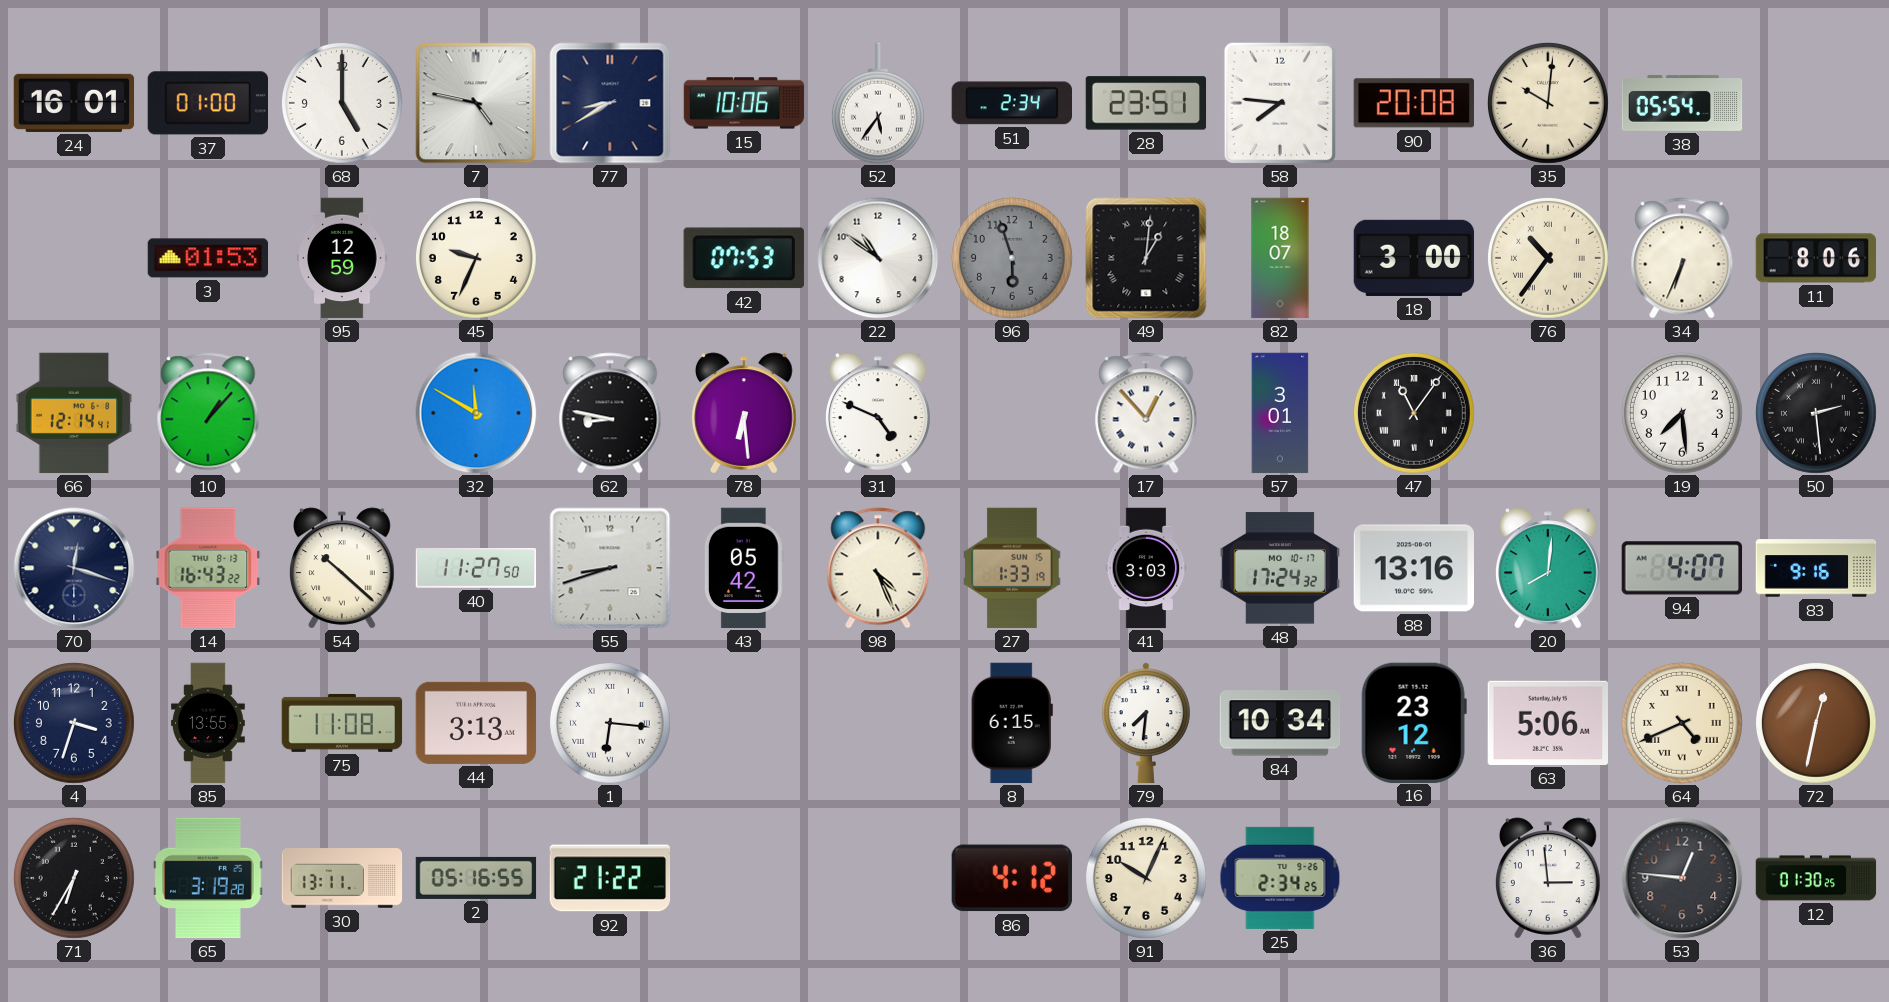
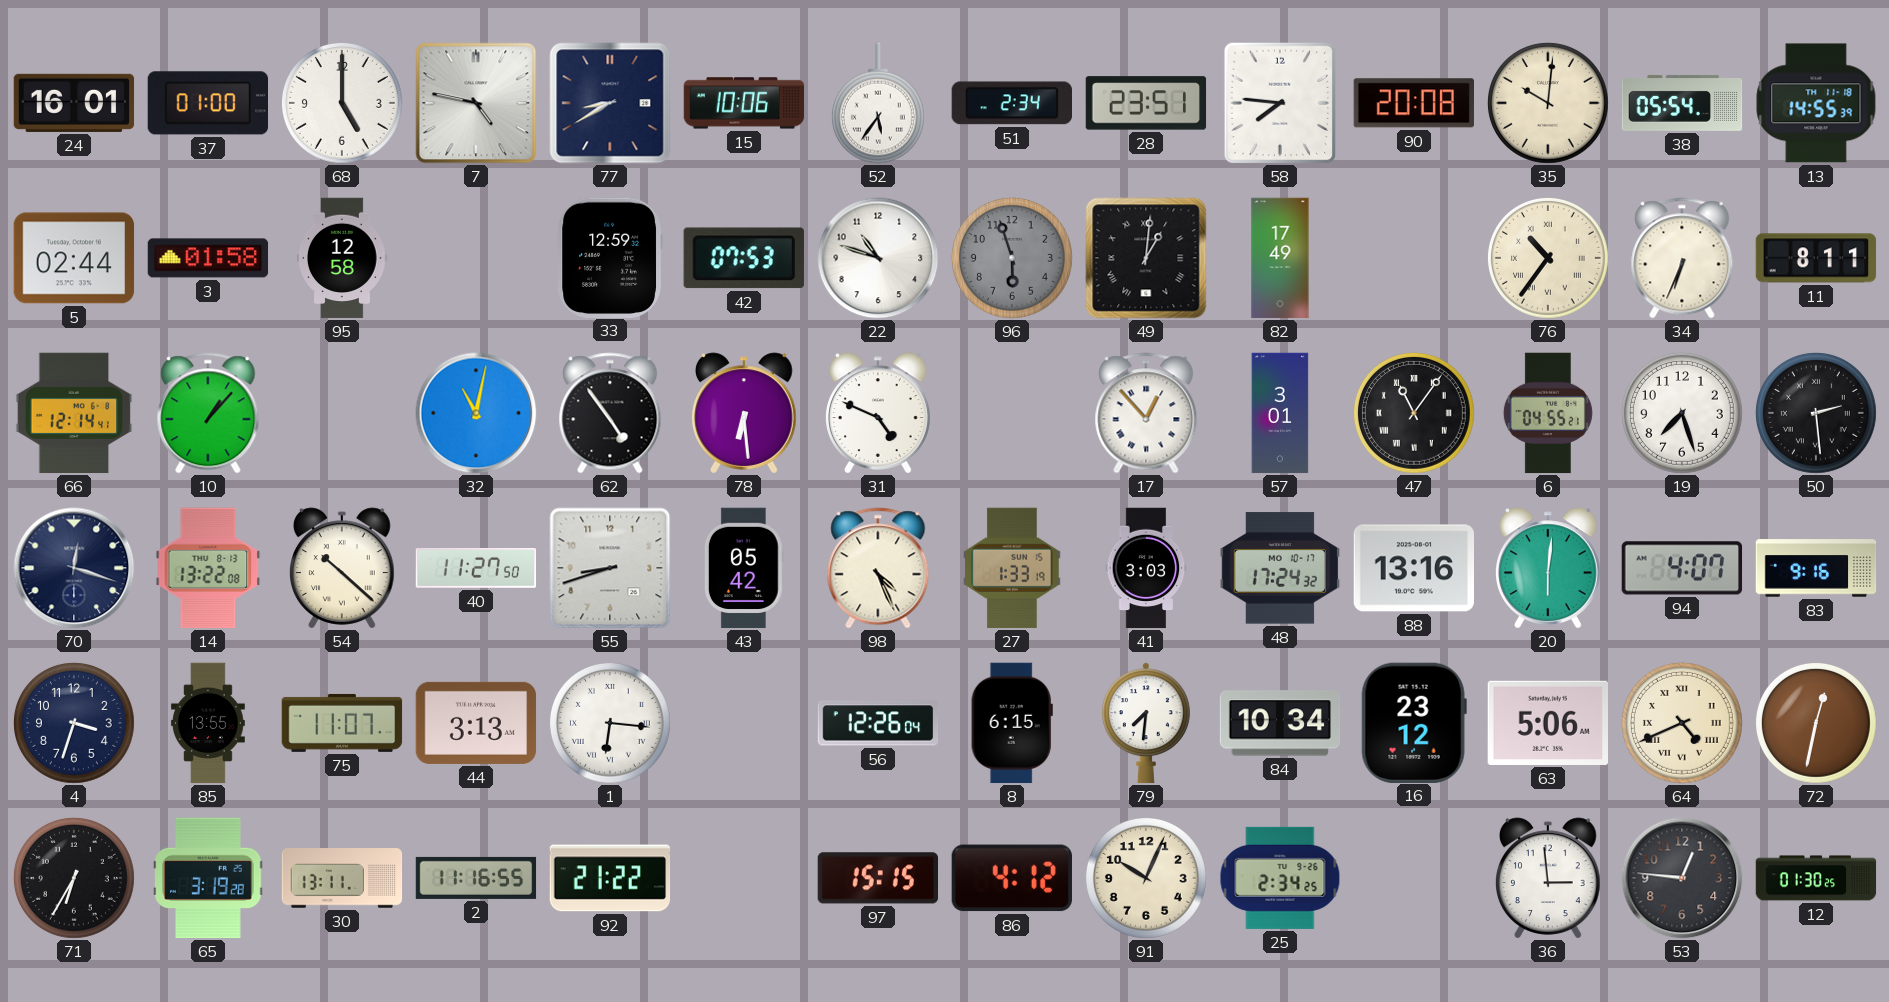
13: none -> 14:55
5: none -> 02:44
3: 01:53 -> 01:58
95: 12:59 -> 12:58
45: 9:34 -> none
33: none -> 12:59
22: 10:51 -> 10:48
82: 18:07 -> 17:49
18: 3:00 -> none
11: 8:06 -> 8:11
32: 11:50 -> 11:02
62: 8:47 -> 4:54
6: none -> 04:55
19: 7:29 -> 7:27
14: 16:43 -> 13:22
20: 8:01 -> 6:01
75: 11:08 -> 11:07
56: none -> 12:26
2: 05:16 -> 11:16
97: none -> 15:15
